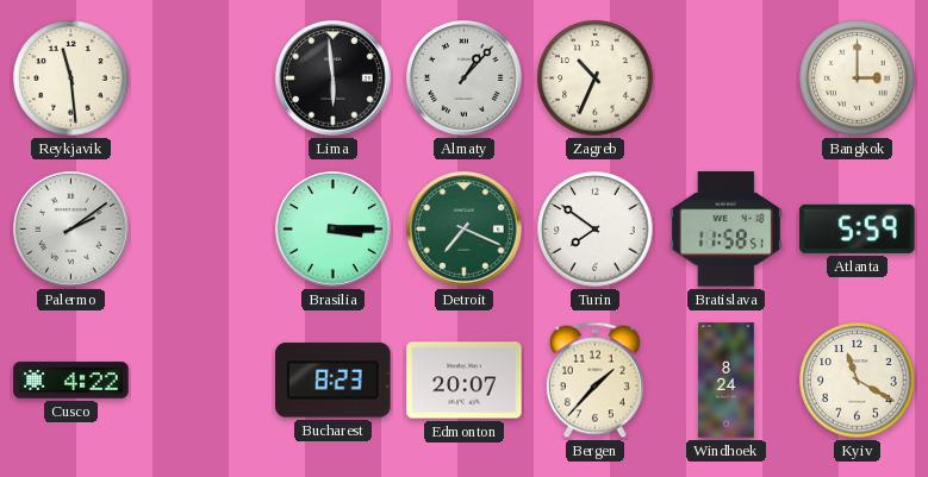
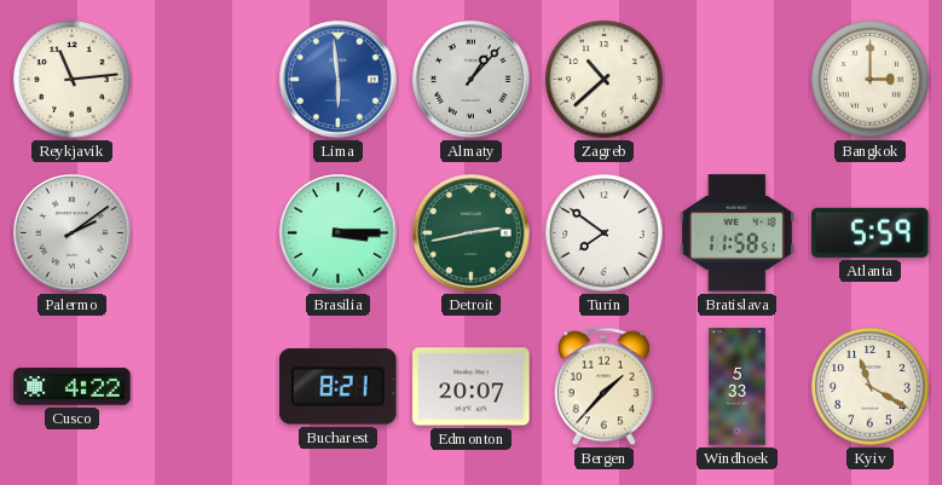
Reykjavik: 11:29 -> 11:14
Lima dial: black -> blue
Zagreb: 10:34 -> 10:38
Detroit: 7:19 -> 2:43
Bucharest: 8:23 -> 8:21
Windhoek: 8:24 -> 5:33
